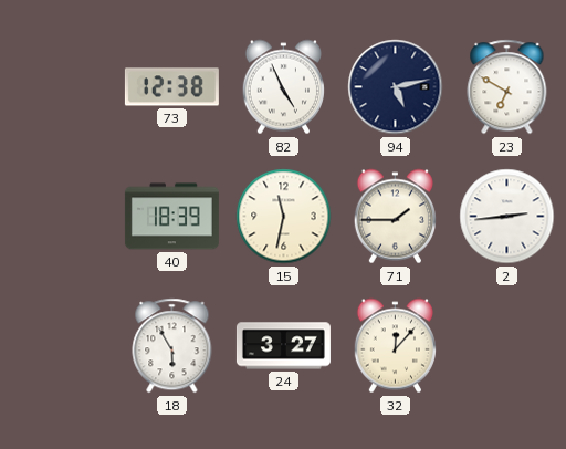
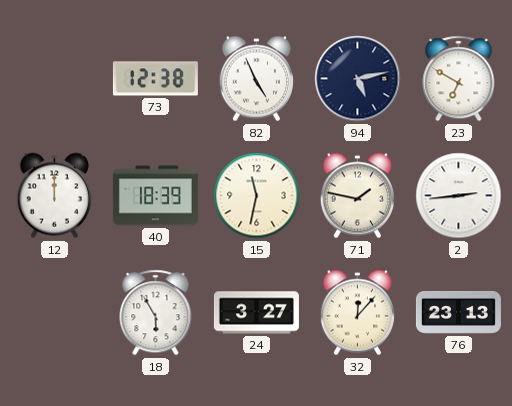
12: none -> 12:00
71: 1:45 -> 1:47
76: none -> 23:13
